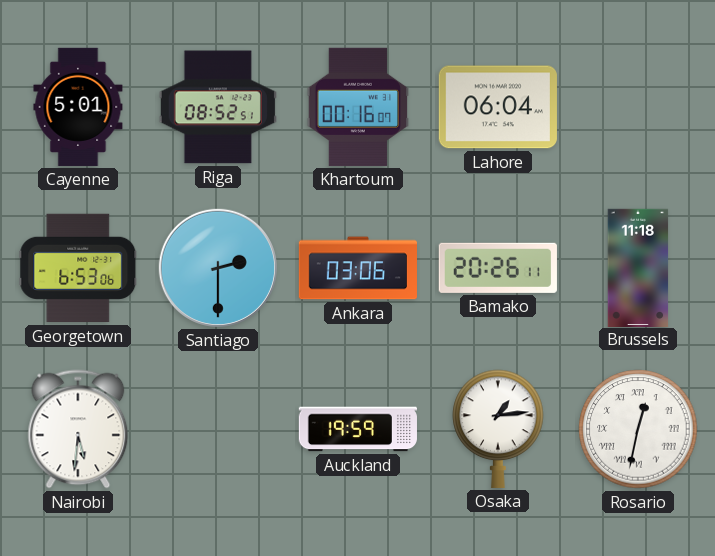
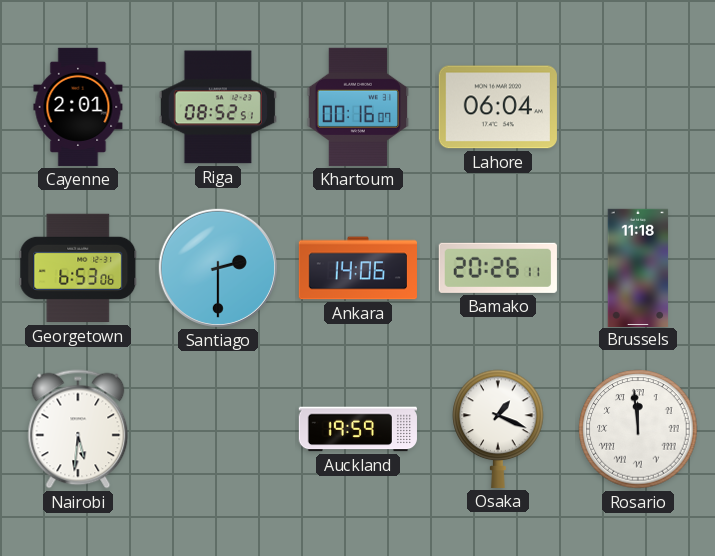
Cayenne: 5:01 -> 2:01
Ankara: 03:06 -> 14:06
Osaka: 1:14 -> 1:19
Rosario: 12:32 -> 11:59
